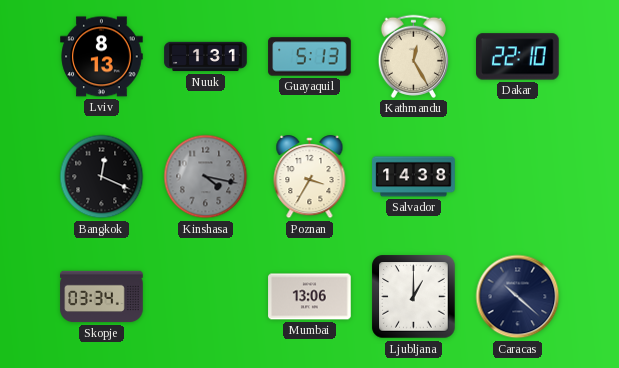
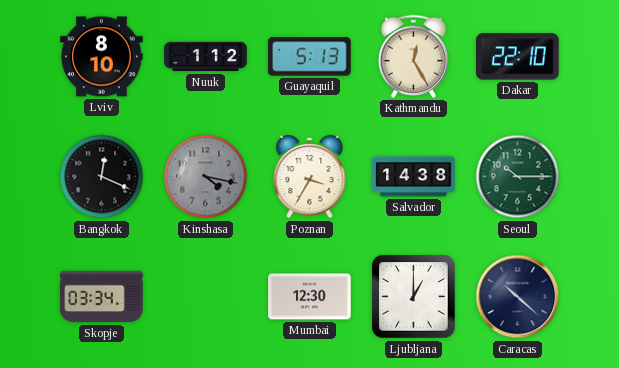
Lviv: 8:13 -> 8:10
Nuuk: 1:31 -> 1:12
Seoul: none -> 10:15
Mumbai: 13:06 -> 12:30
